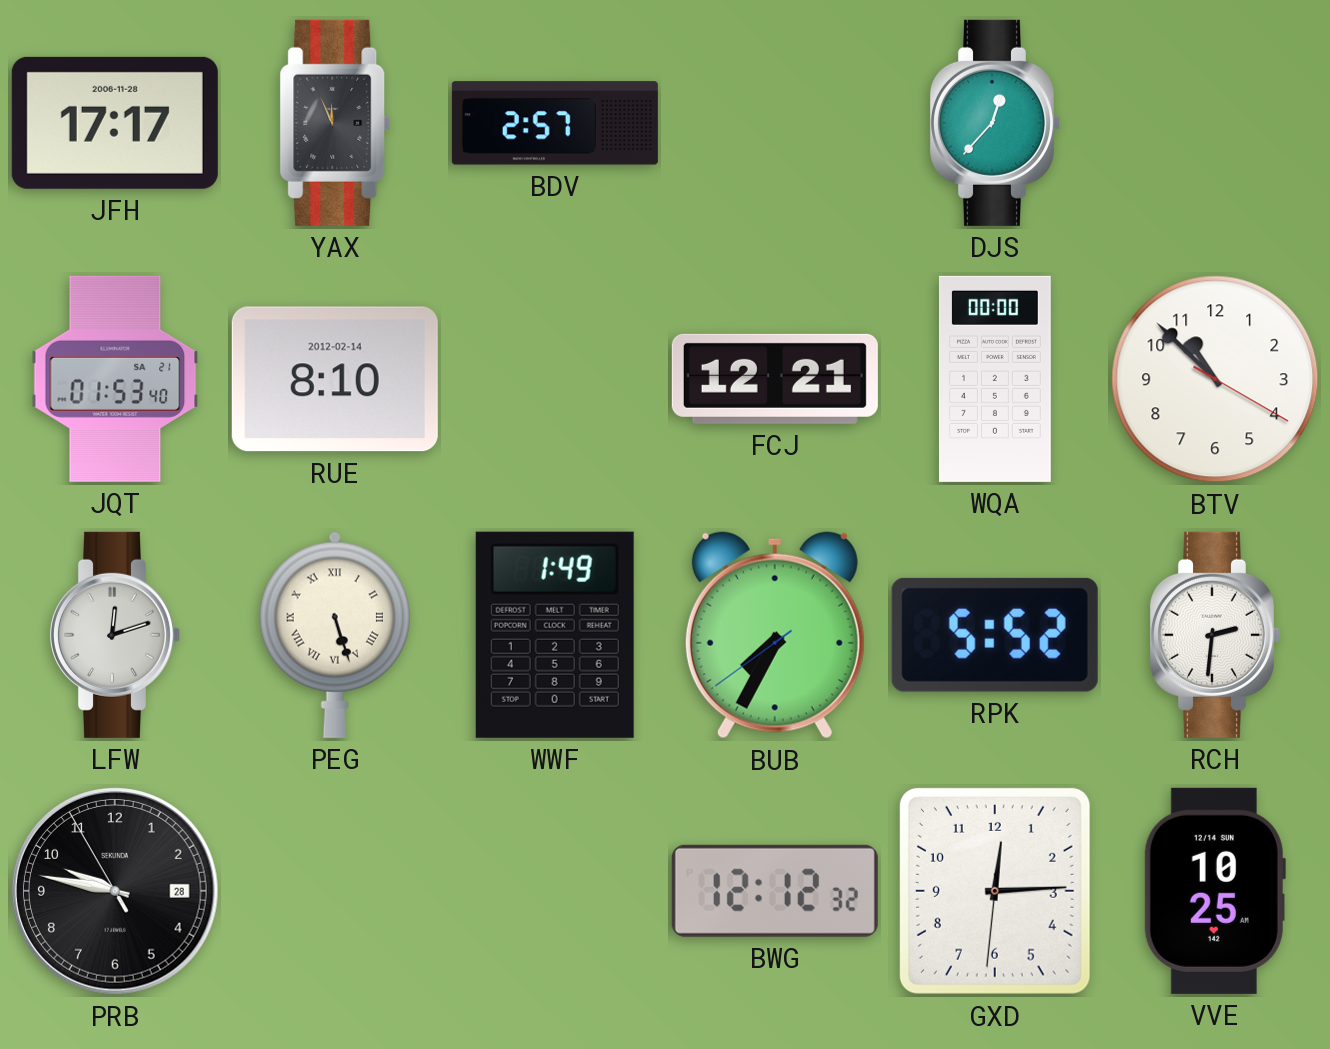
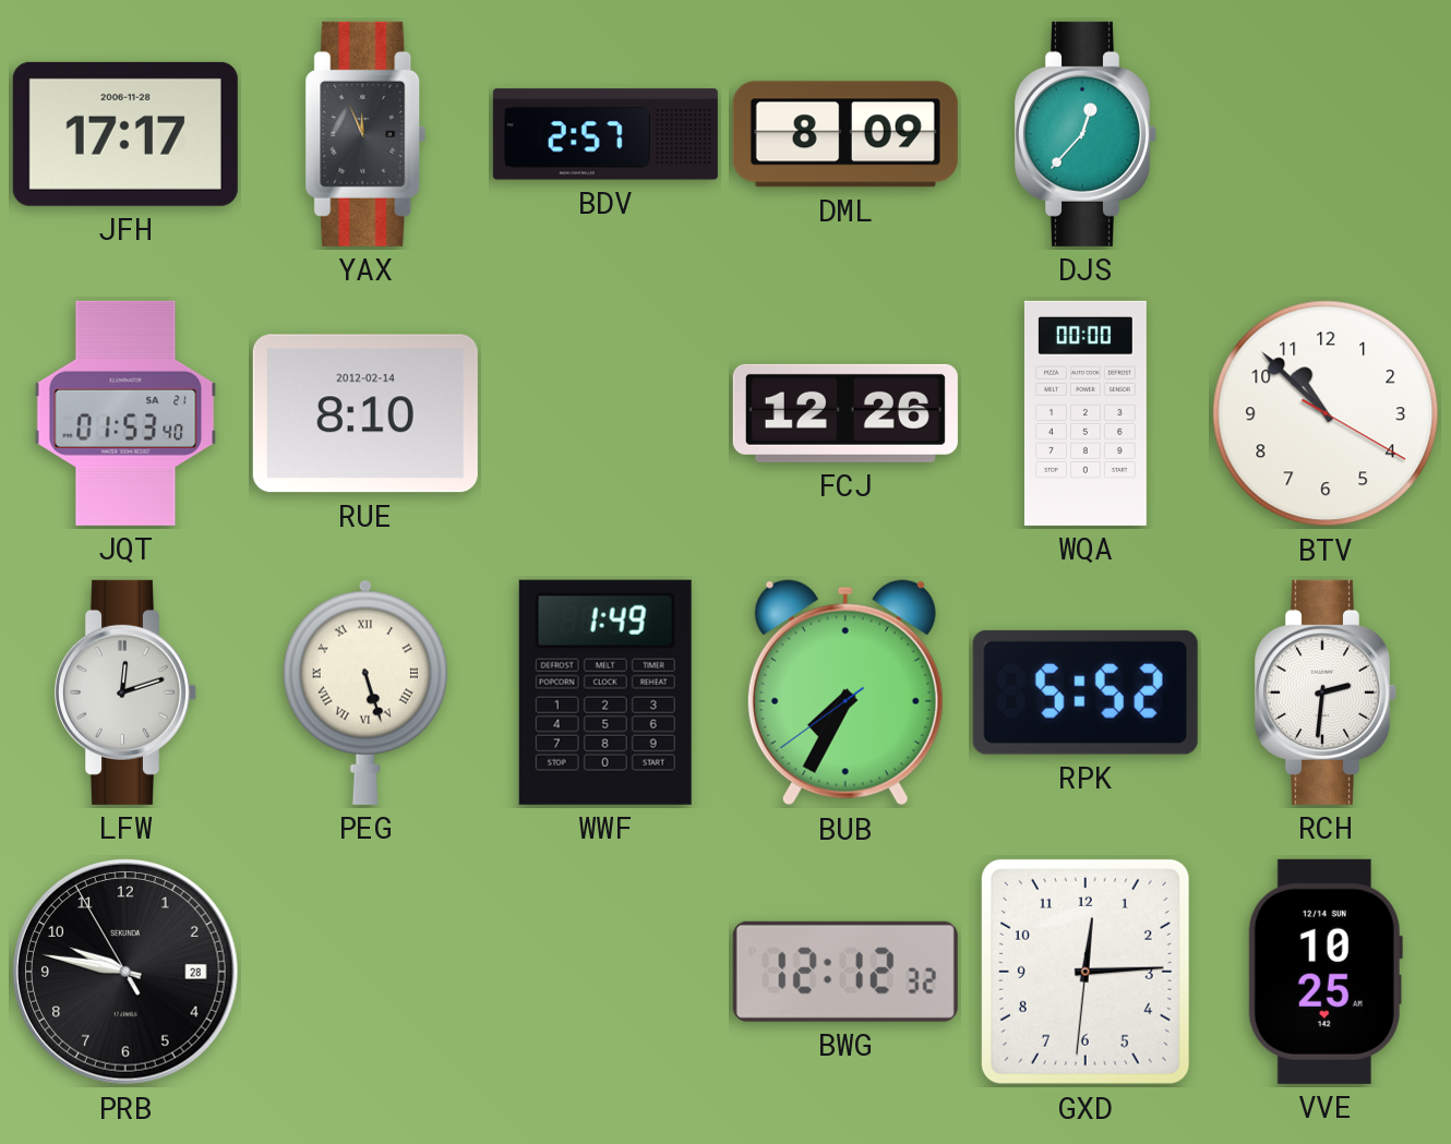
DML: none -> 8:09
FCJ: 12:21 -> 12:26
